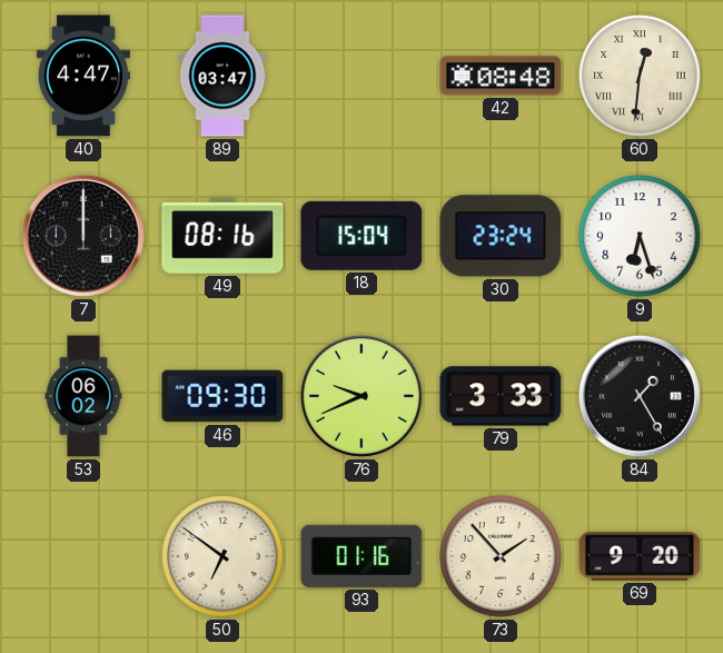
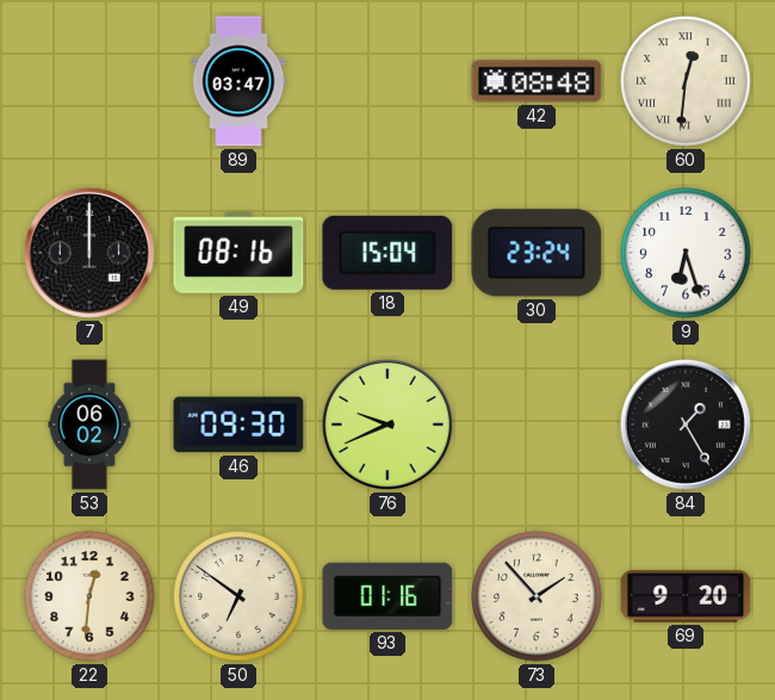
40: 4:47 -> none
79: 3:33 -> none
22: none -> 12:31
